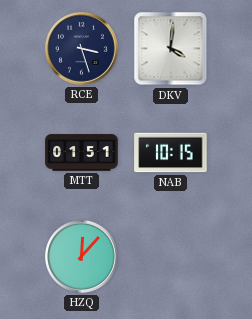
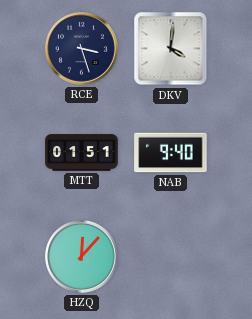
NAB: 10:15 -> 9:40
